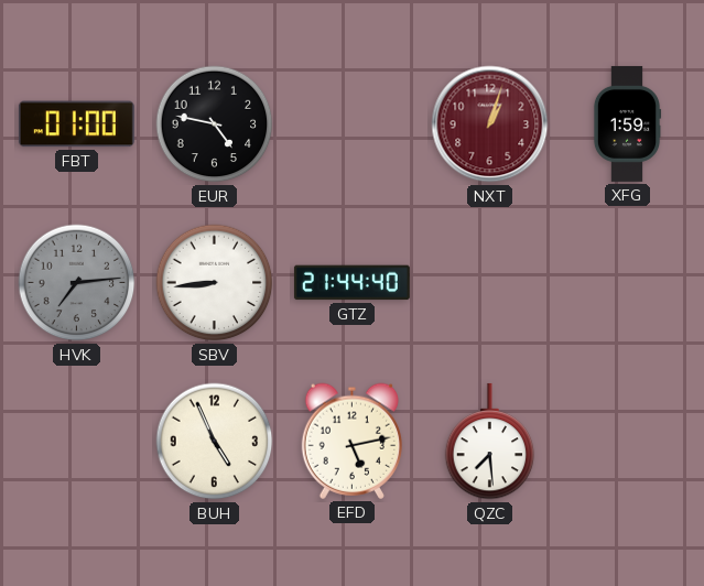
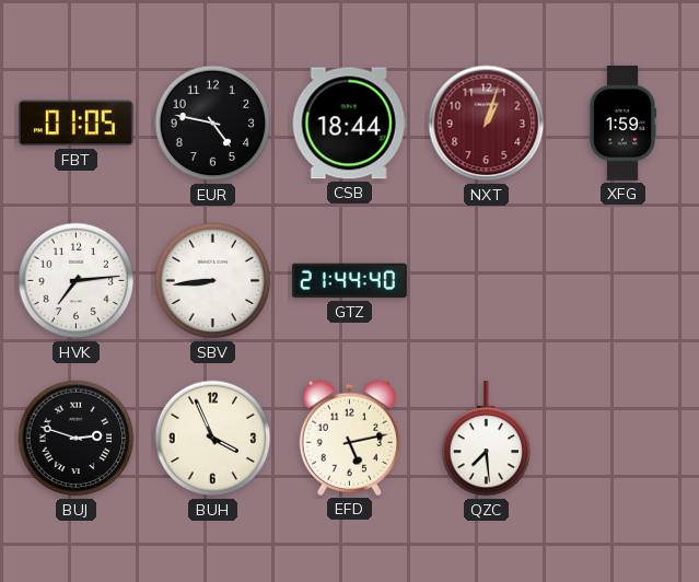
FBT: 01:00 -> 01:05
CSB: none -> 18:44
HVK dial: grey -> white
BUJ: none -> 2:48
BUH: 4:56 -> 3:56
